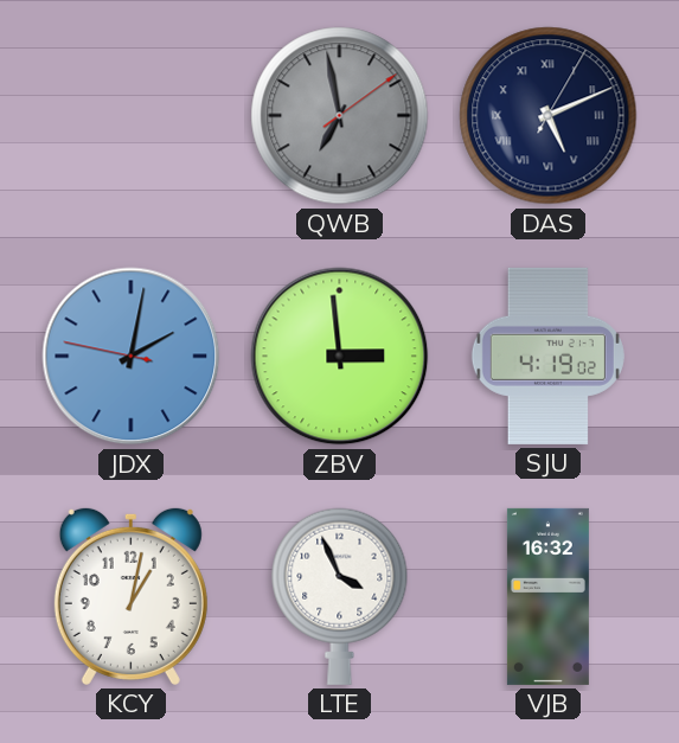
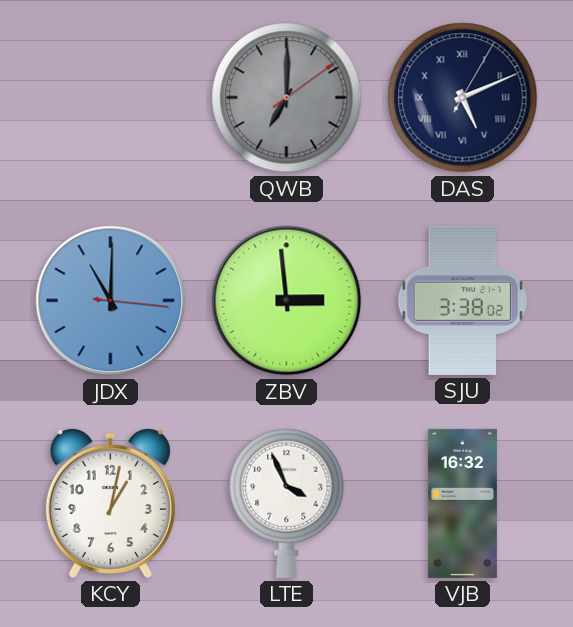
QWB: 6:58 -> 7:00
JDX: 2:01 -> 11:00
SJU: 4:19 -> 3:38
